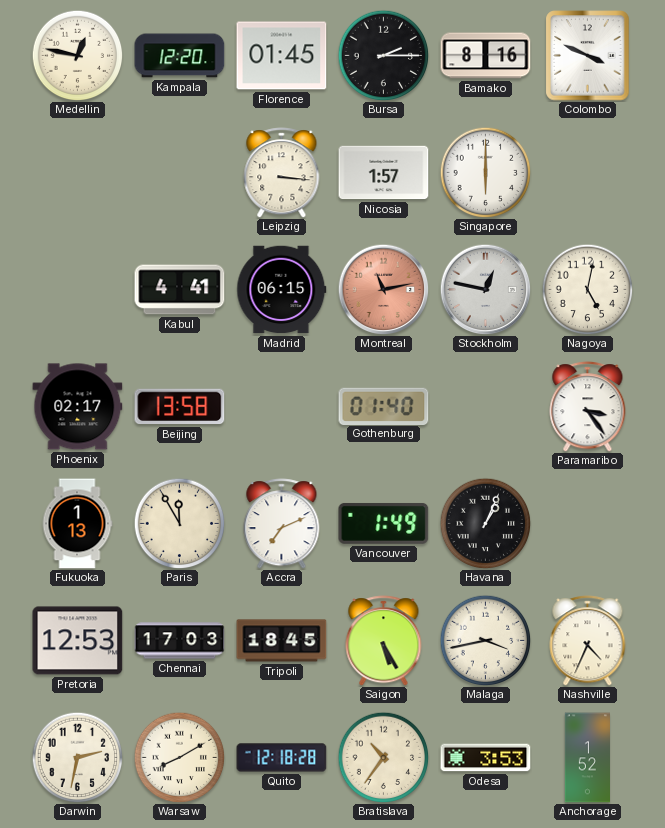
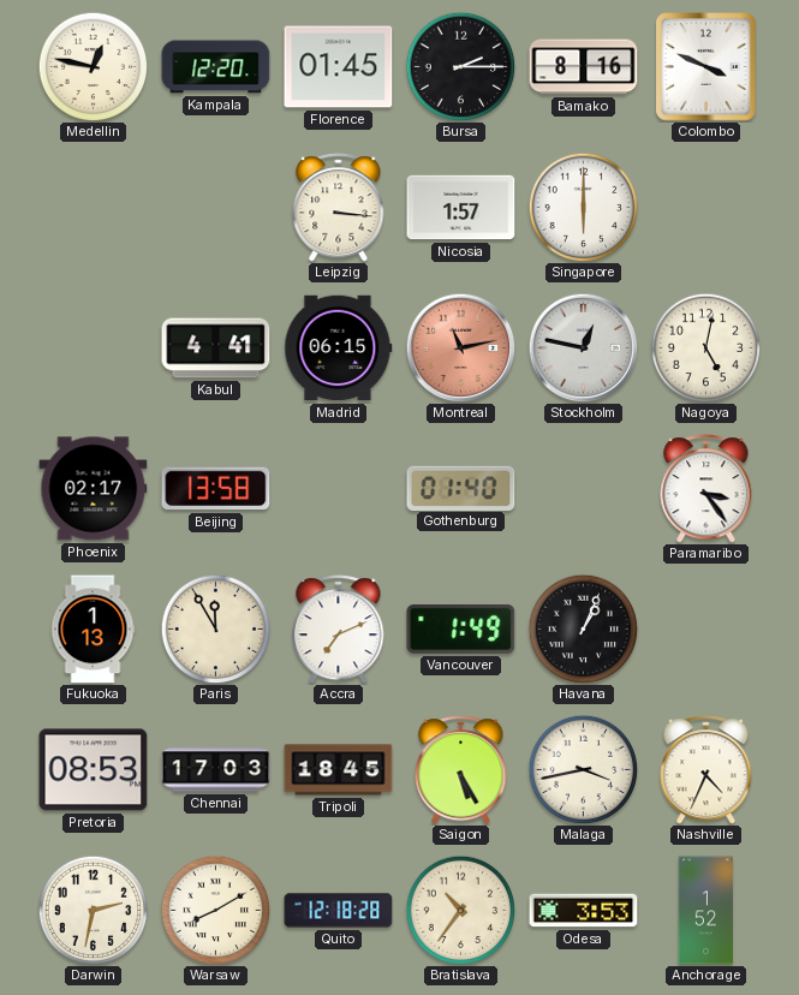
Pretoria: 12:53 -> 08:53
